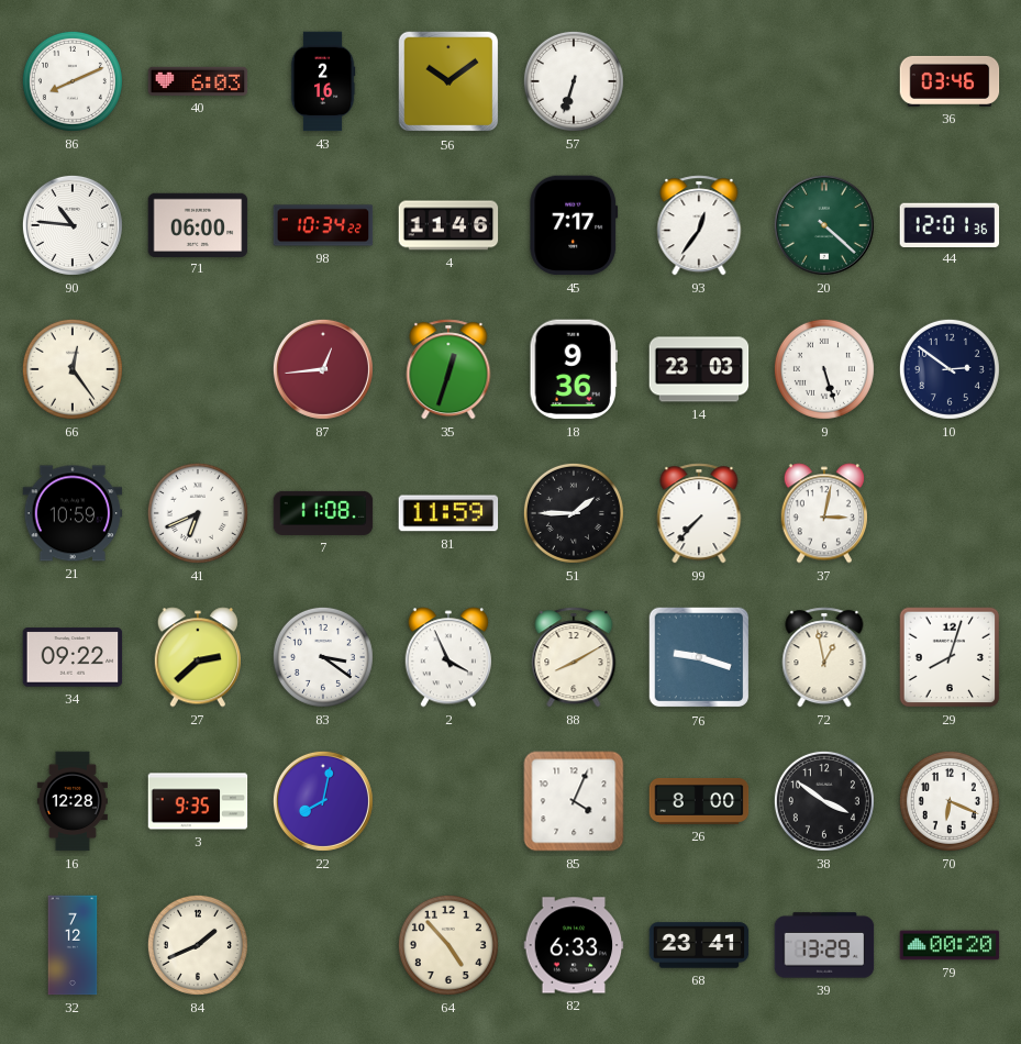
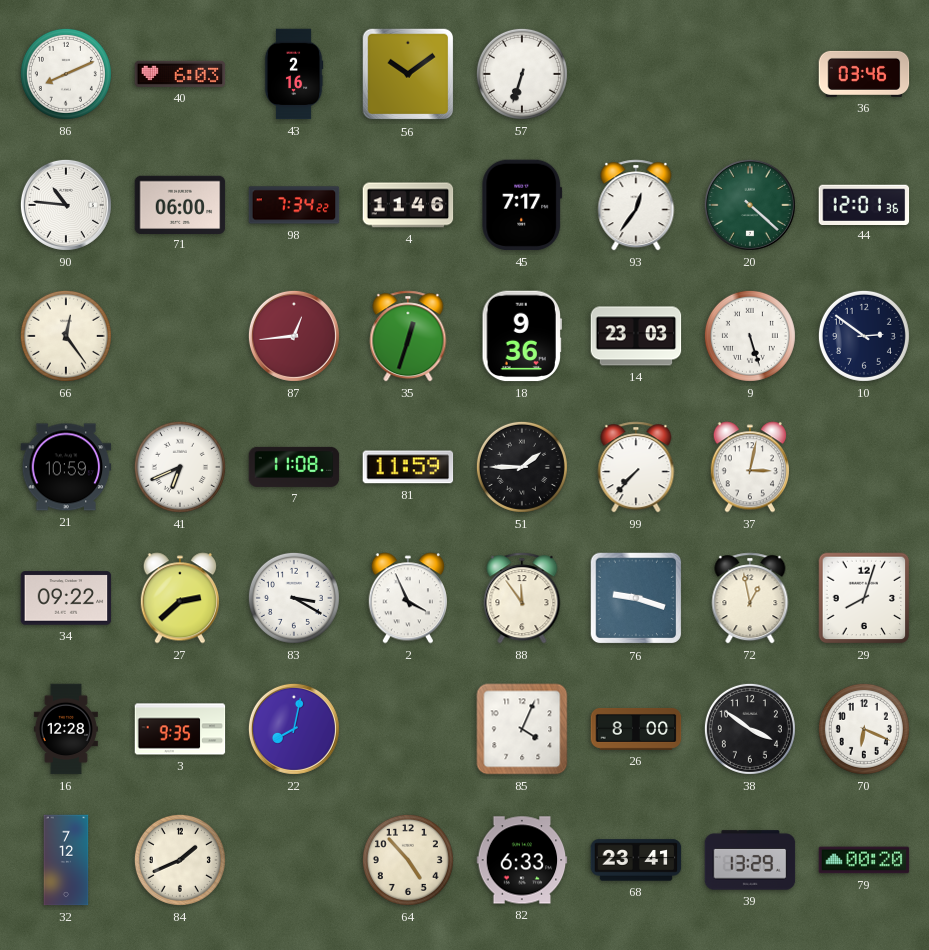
98: 10:34 -> 7:34
83: 3:21 -> 3:20
88: 8:10 -> 11:54
